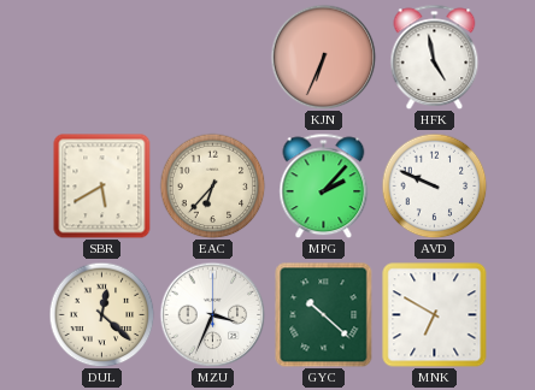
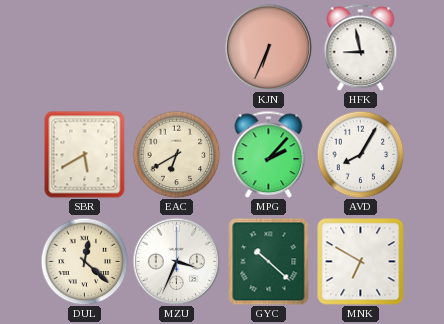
HFK: 4:58 -> 8:58
EAC: 6:37 -> 6:40
AVD: 9:49 -> 8:05
